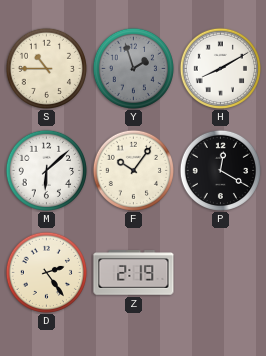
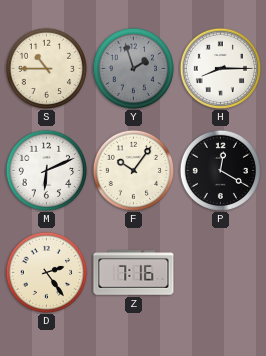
H: 8:10 -> 8:15
M: 6:08 -> 6:11
Z: 2:19 -> 7:16
